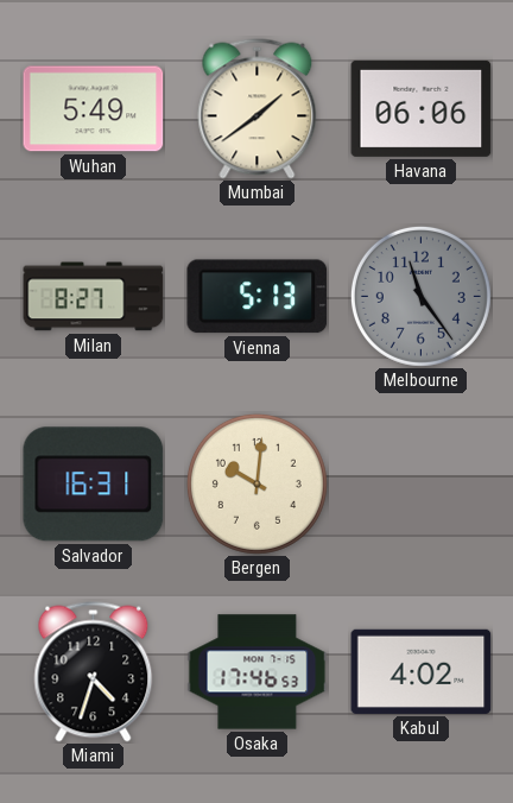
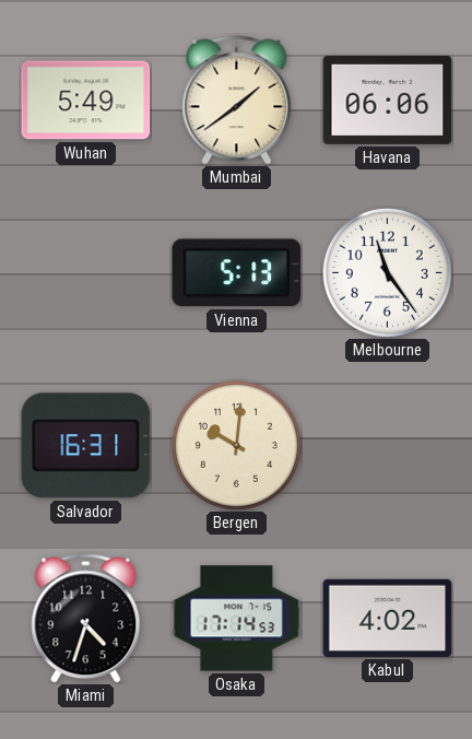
Milan: 8:27 -> none
Melbourne dial: grey -> white
Osaka: 17:46 -> 17:14
